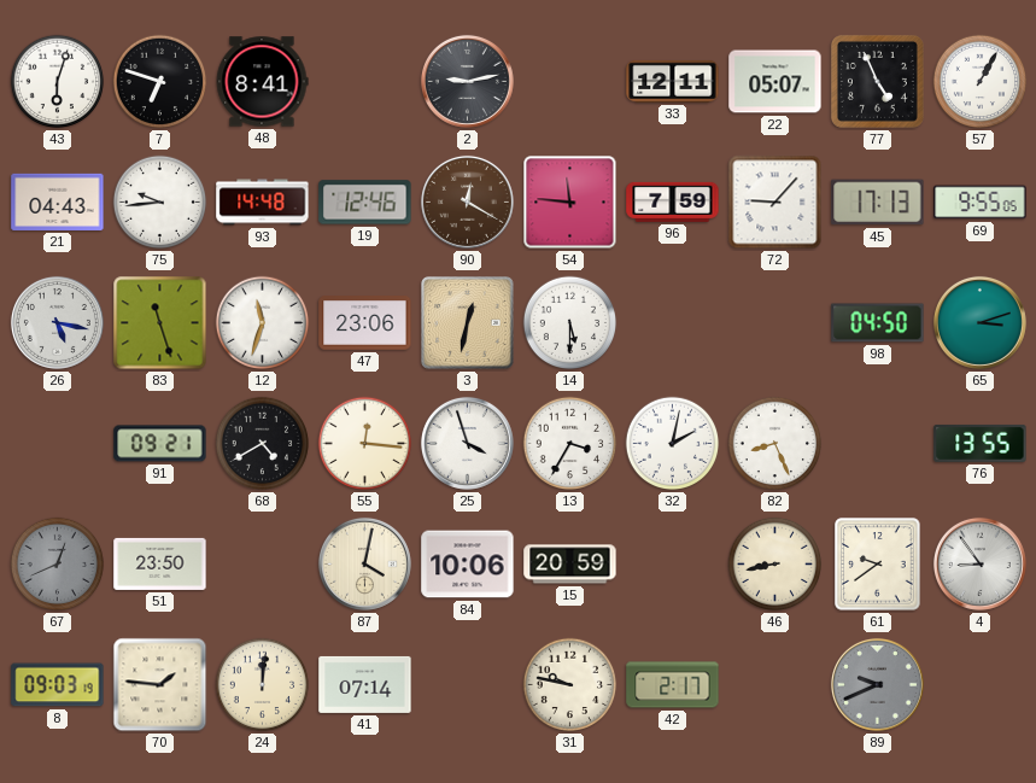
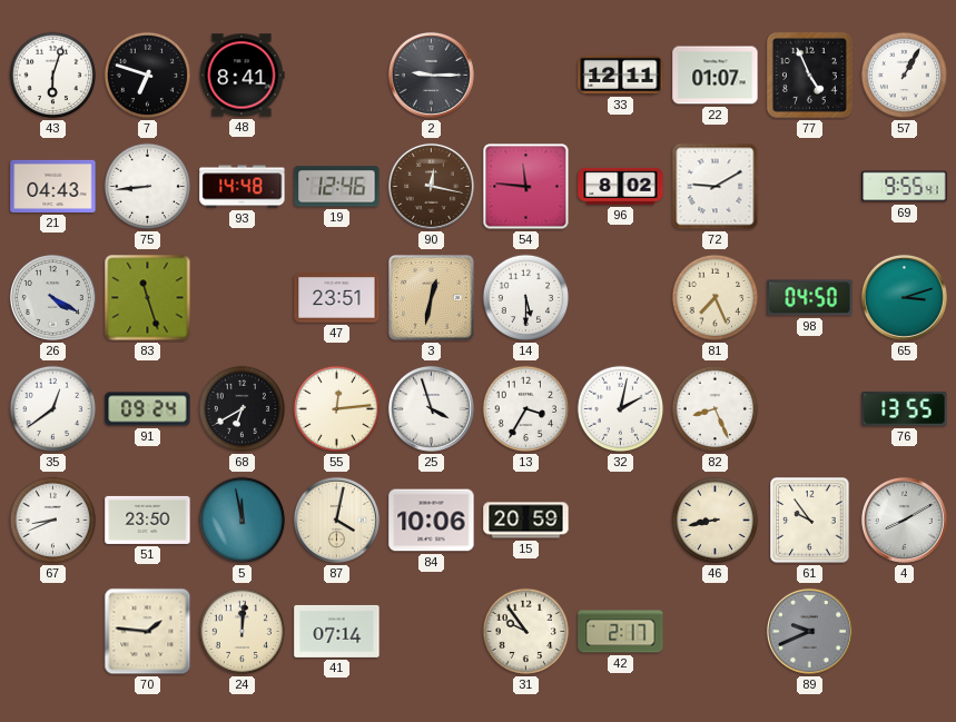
2: 9:13 -> 9:15
22: 05:07 -> 01:07
75: 9:44 -> 8:44
90: 12:20 -> 12:17
96: 7:59 -> 8:02
72: 9:07 -> 9:10
45: 17:13 -> none
69: 9:55:05 -> 9:55:41
26: 5:17 -> 4:20
12: 11:33 -> none
47: 23:06 -> 23:51
81: none -> 7:26
35: none -> 12:39
91: 09:21 -> 09:24
68: 4:40 -> 6:40
55: 12:16 -> 12:14
67: 12:41 -> 8:41
67 dial: grey -> white
5: none -> 11:58
61: 9:39 -> 9:54
4: 8:54 -> 8:10
8: 09:03 -> none
31: 9:47 -> 9:54
